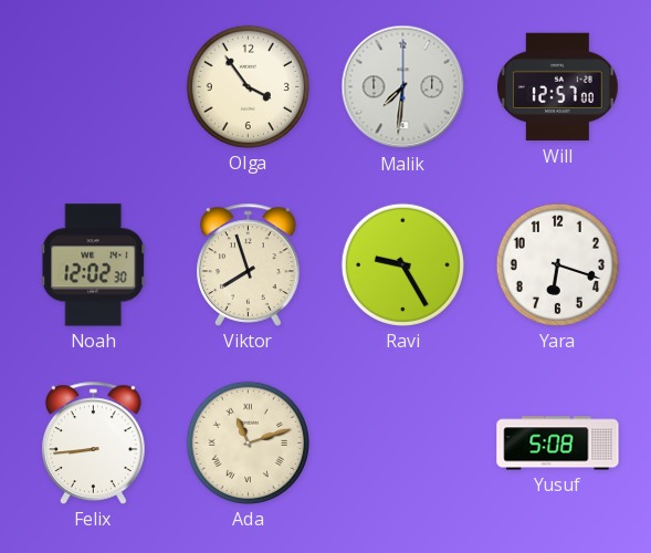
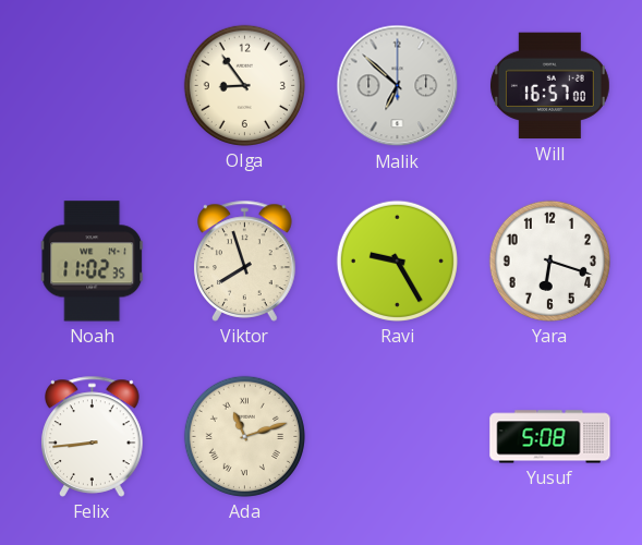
Olga: 3:54 -> 8:54
Malik: 7:31 -> 6:52
Will: 12:57 -> 16:57
Noah: 12:02 -> 11:02
